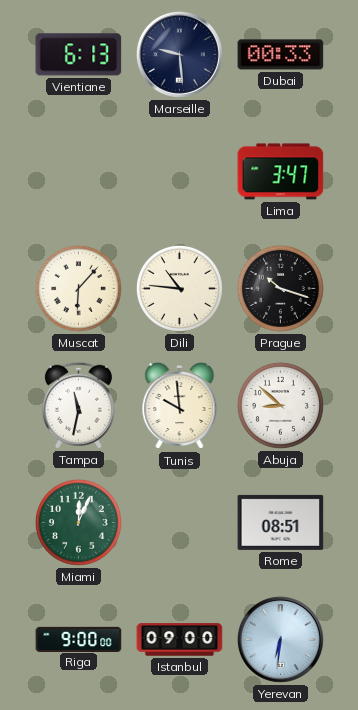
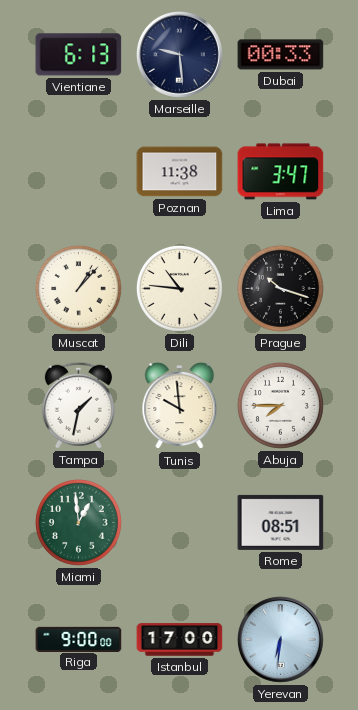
Poznan: none -> 11:38
Muscat: 6:07 -> 1:07
Tampa: 11:32 -> 1:32
Abuja: 8:52 -> 7:45
Miami: 12:04 -> 12:59
Istanbul: 09:00 -> 17:00
